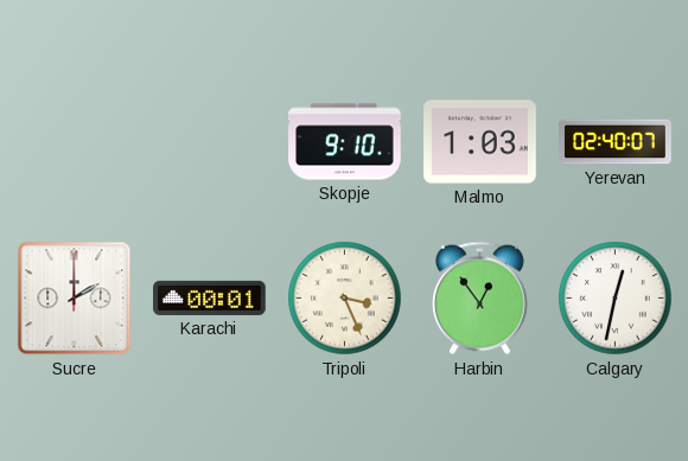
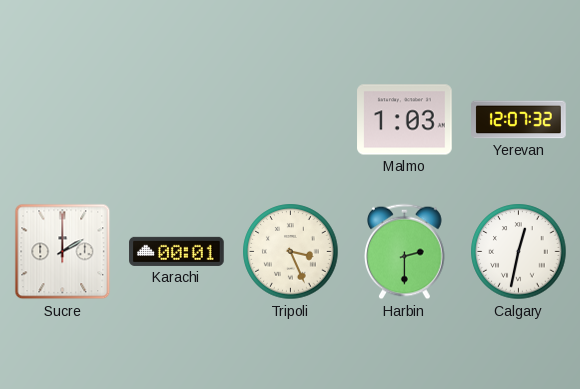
Skopje: 9:10 -> none
Yerevan: 02:40 -> 12:07
Harbin: 12:54 -> 2:30
